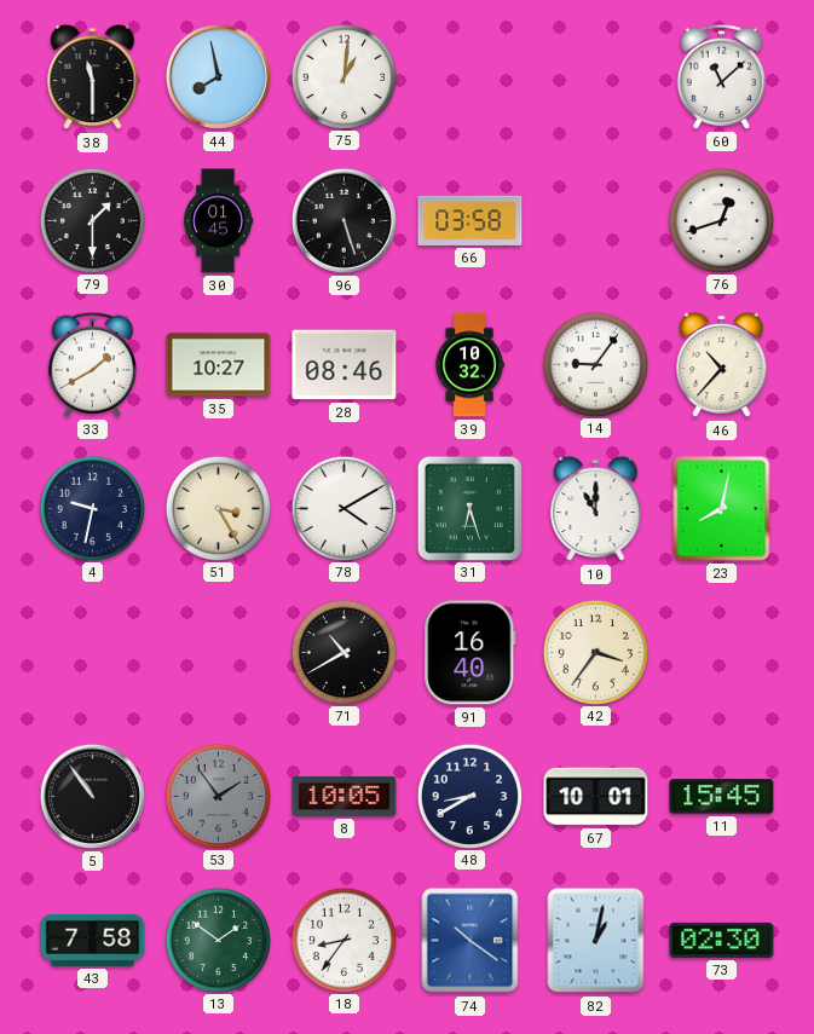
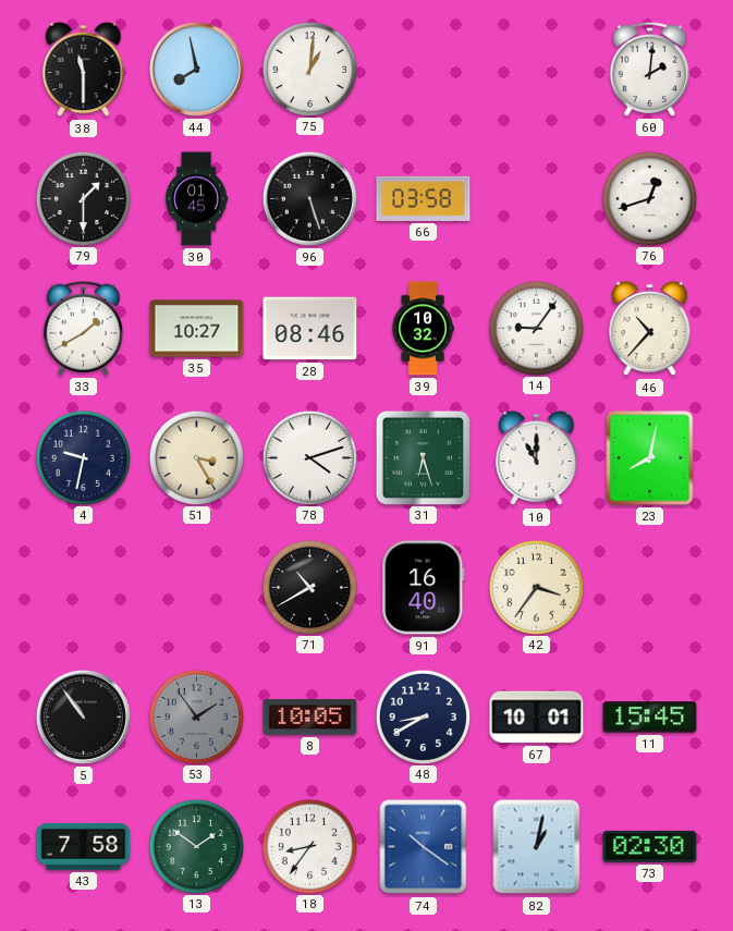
60: 11:08 -> 2:01
78: 4:10 -> 4:12
